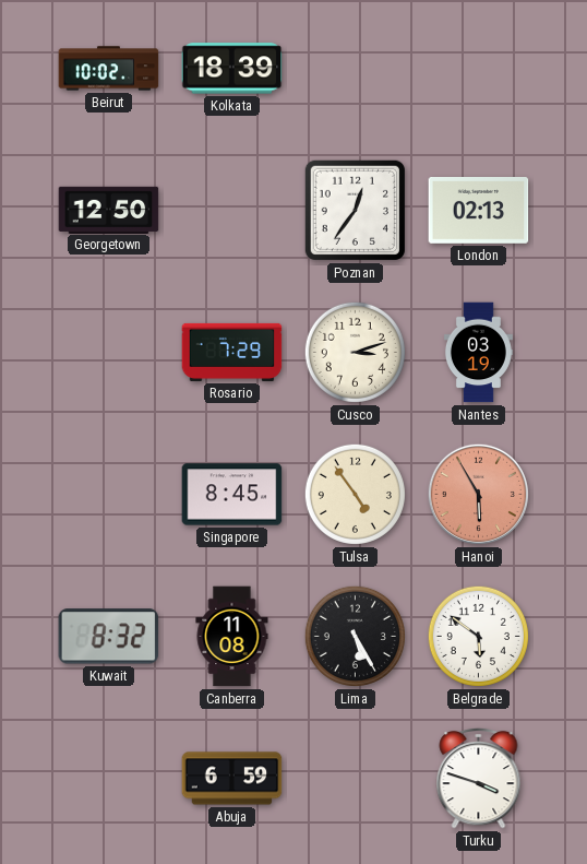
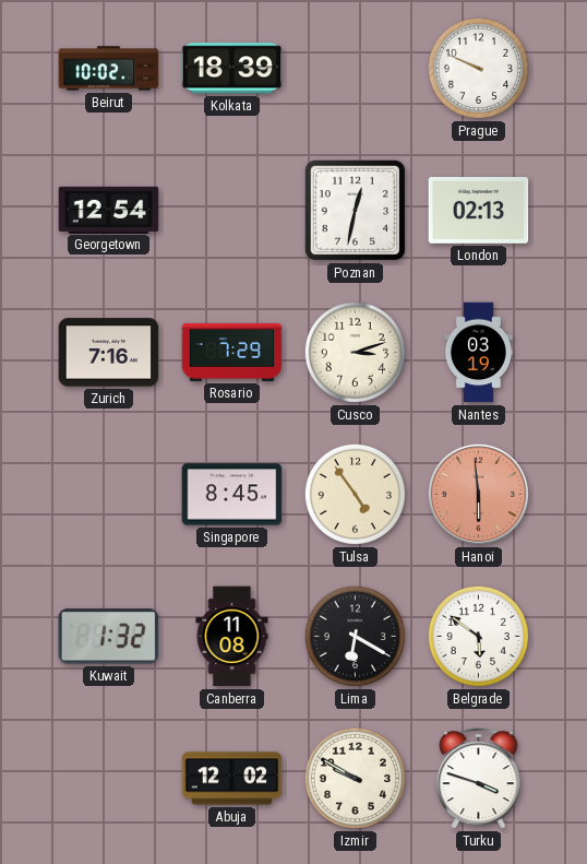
Prague: none -> 9:49
Georgetown: 12:50 -> 12:54
Poznan: 12:36 -> 12:32
Zurich: none -> 7:16
Hanoi: 5:55 -> 5:59
Kuwait: 8:32 -> 1:32
Lima: 5:25 -> 6:20
Abuja: 6:59 -> 12:02
Izmir: none -> 9:50
